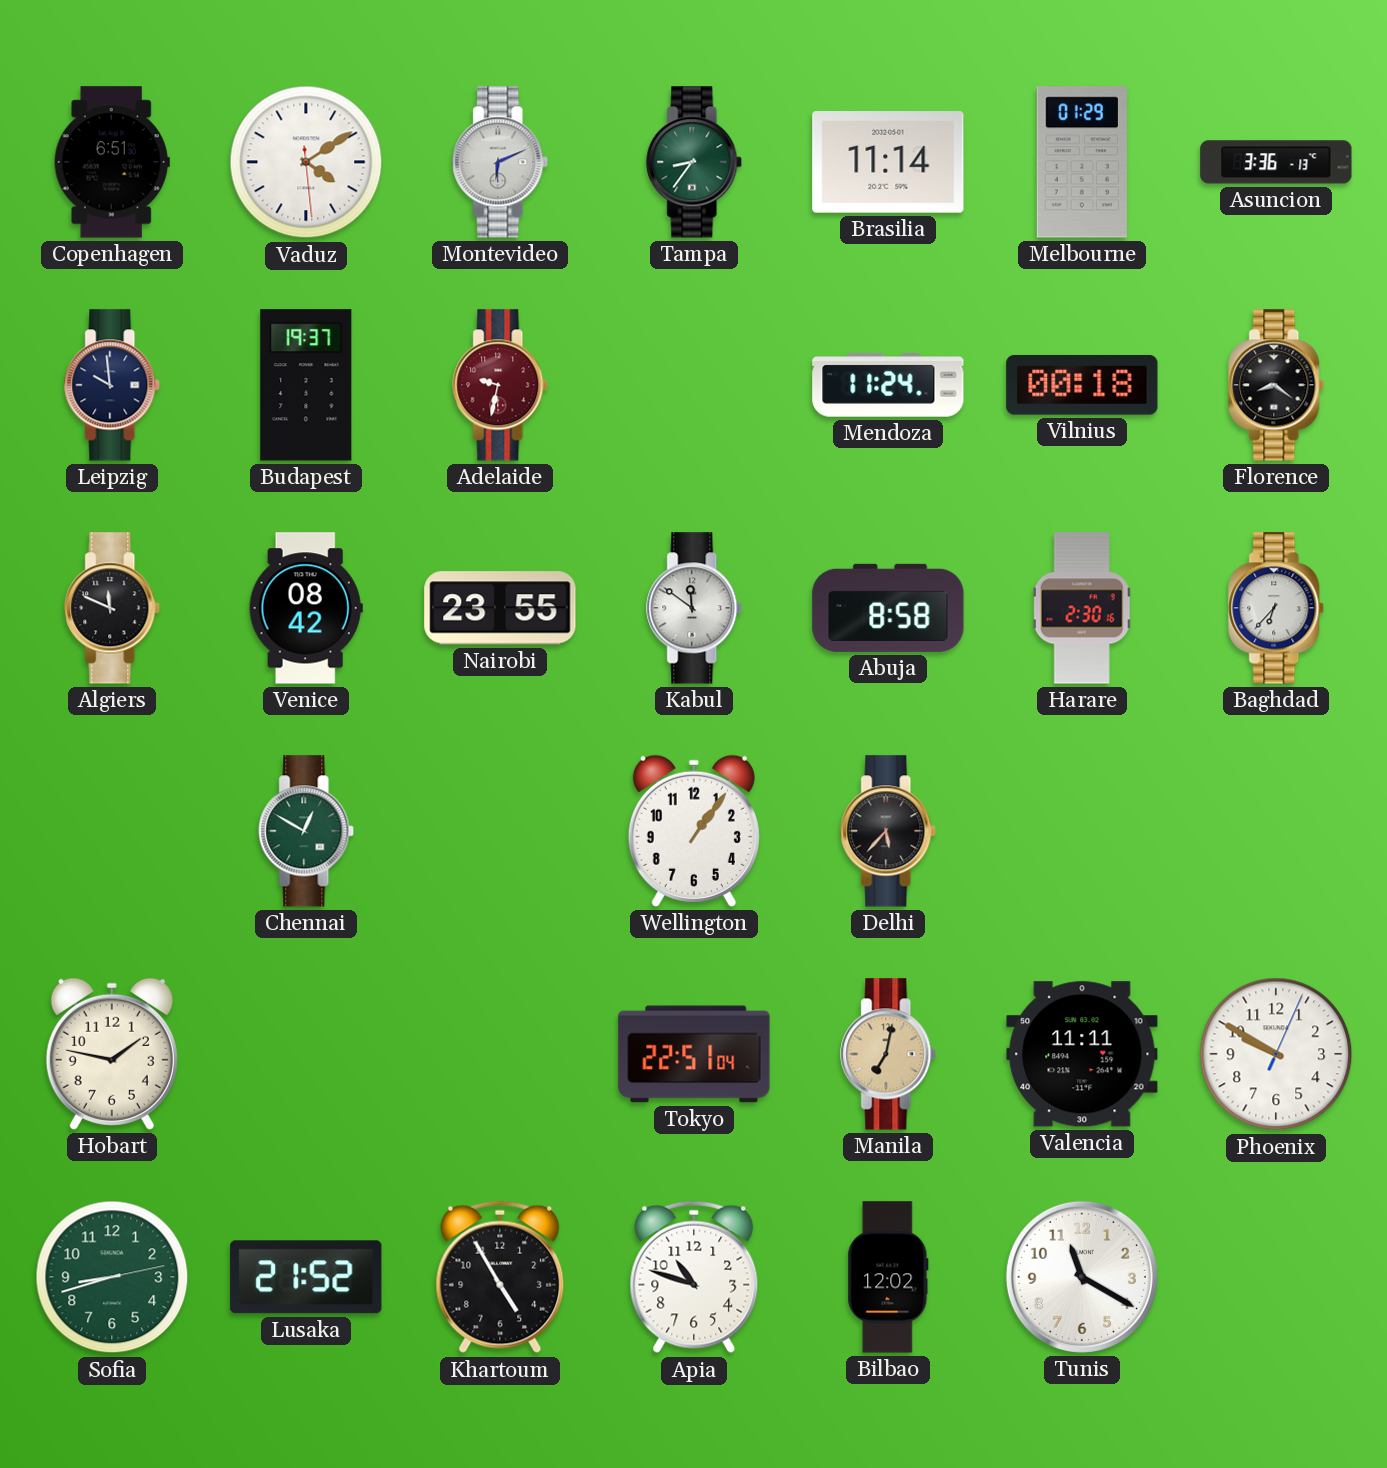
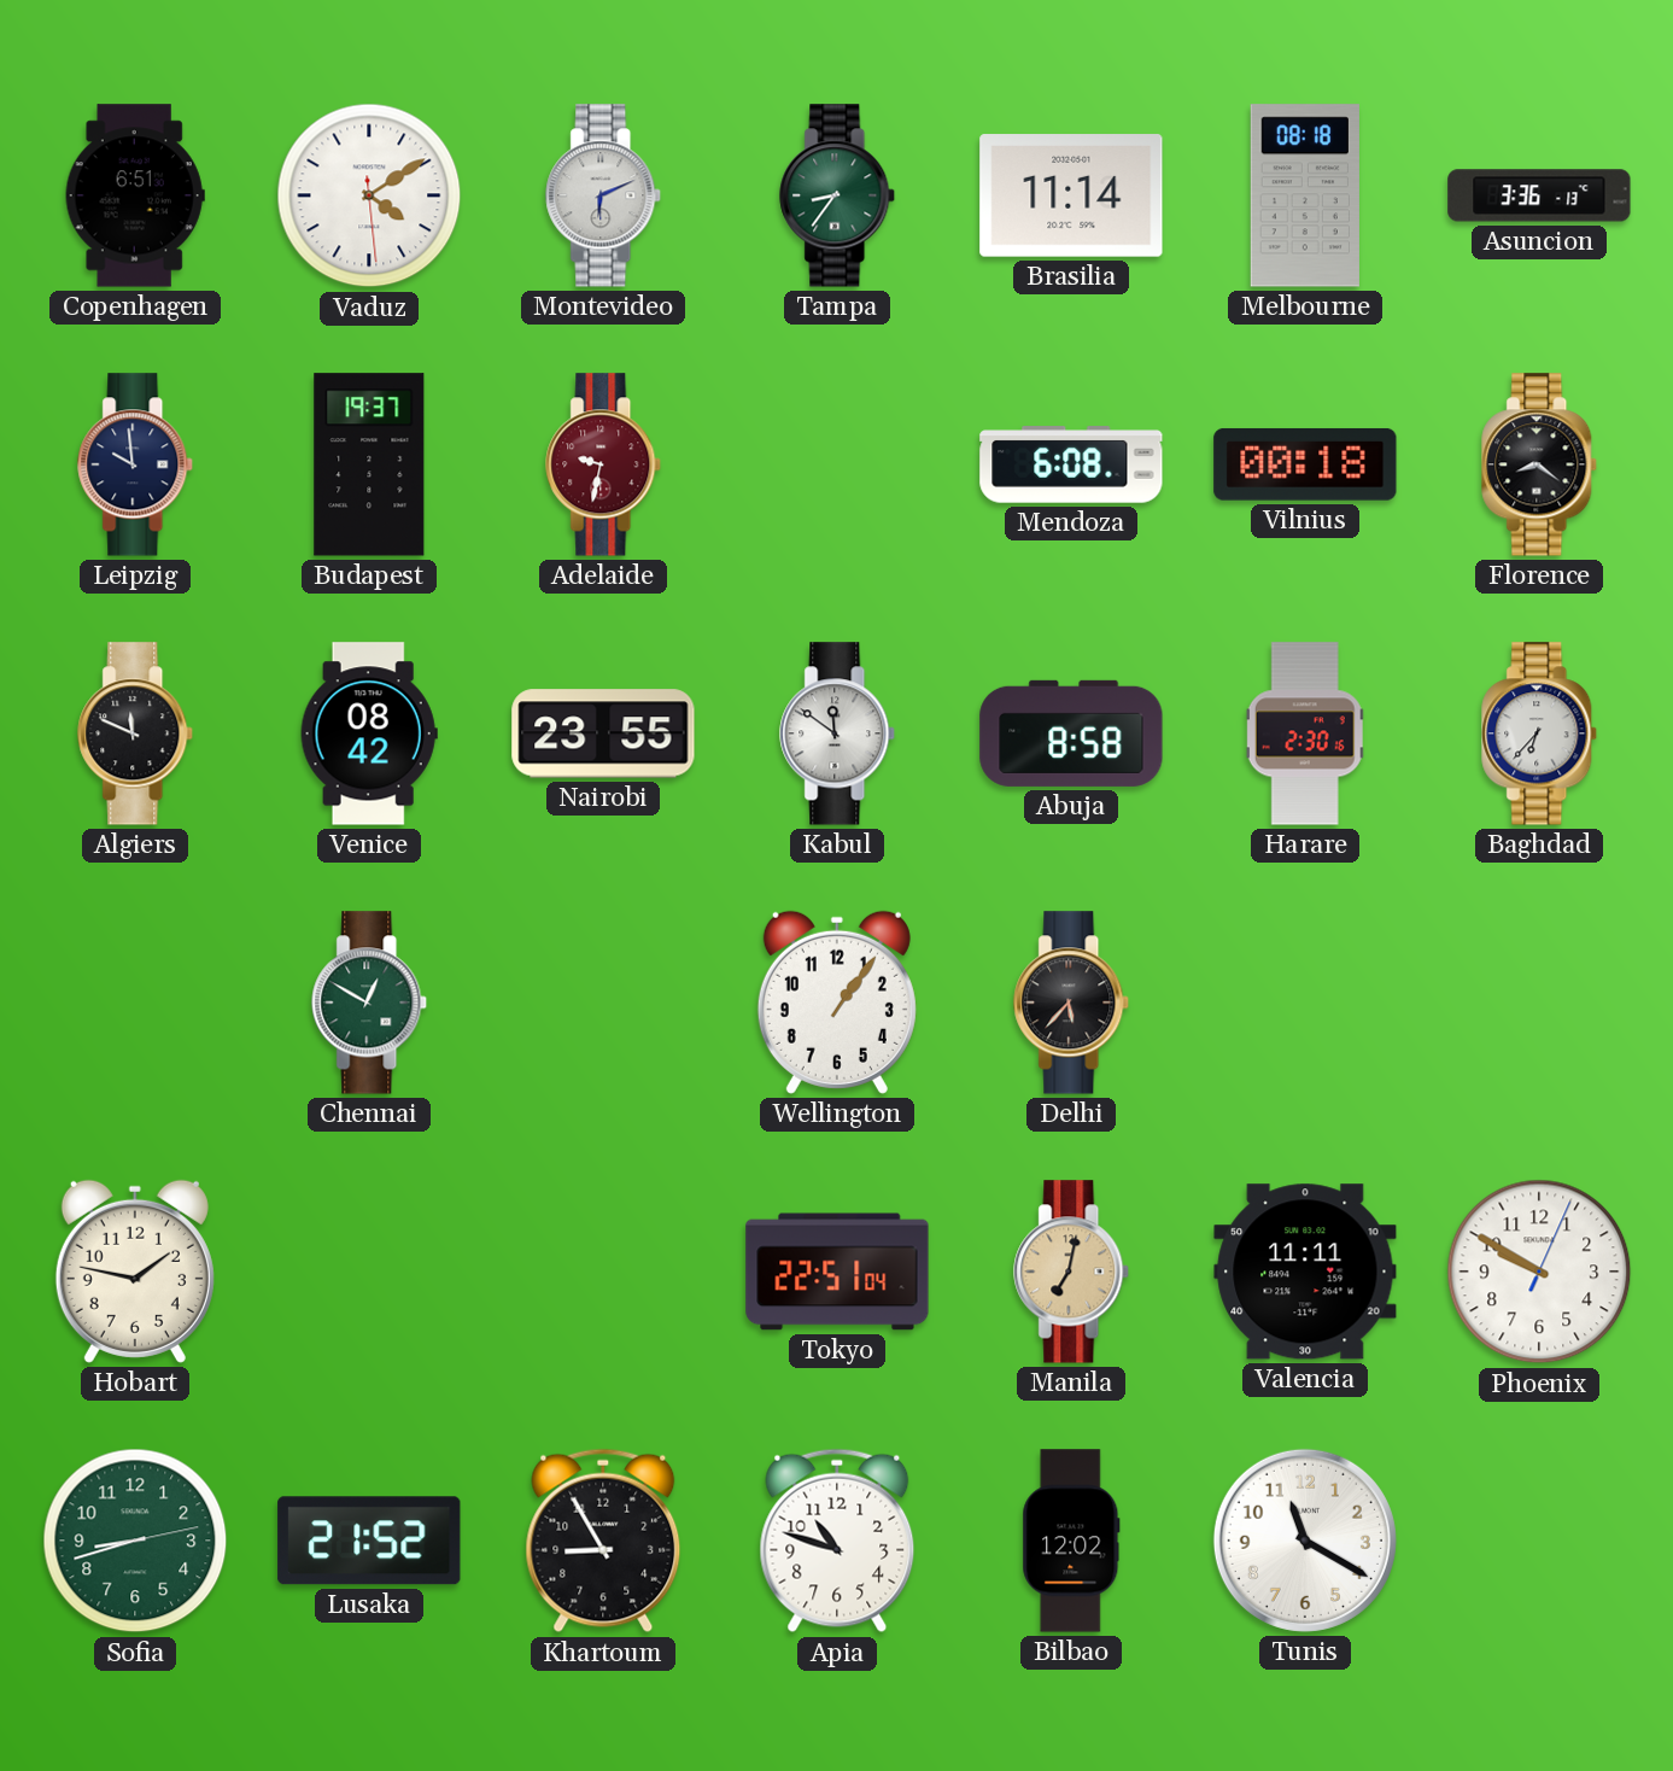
Melbourne: 01:29 -> 08:18
Mendoza: 11:24 -> 6:08
Khartoum: 4:55 -> 8:55
